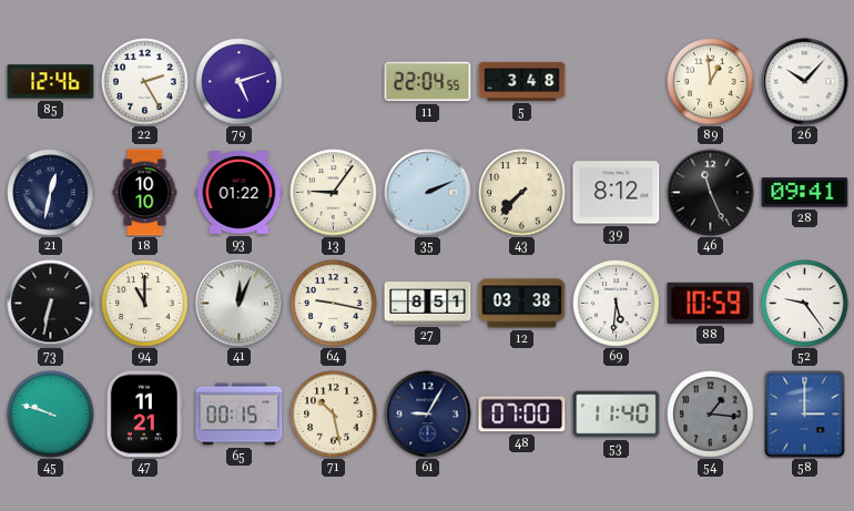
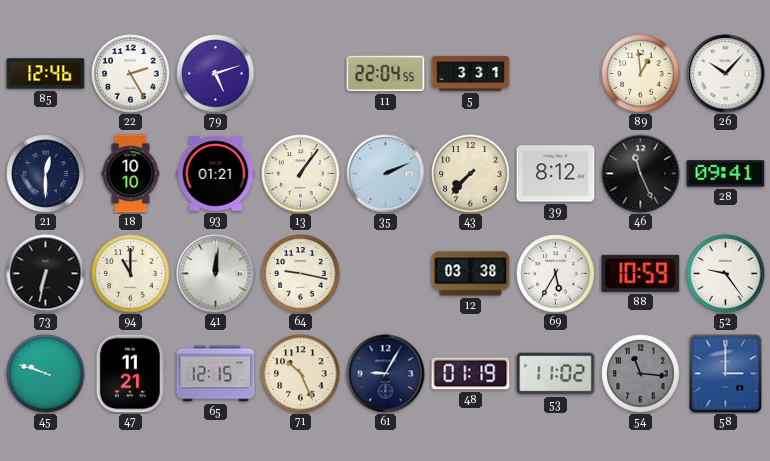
5: 3:48 -> 3:31
21: 12:32 -> 12:30
93: 01:22 -> 01:21
13: 9:06 -> 1:06
41: 12:04 -> 12:01
27: 8:51 -> none
69: 5:31 -> 5:35
65: 00:15 -> 12:15
71: 10:28 -> 10:26
48: 07:00 -> 01:19
53: 11:40 -> 11:02
54: 1:16 -> 11:16
